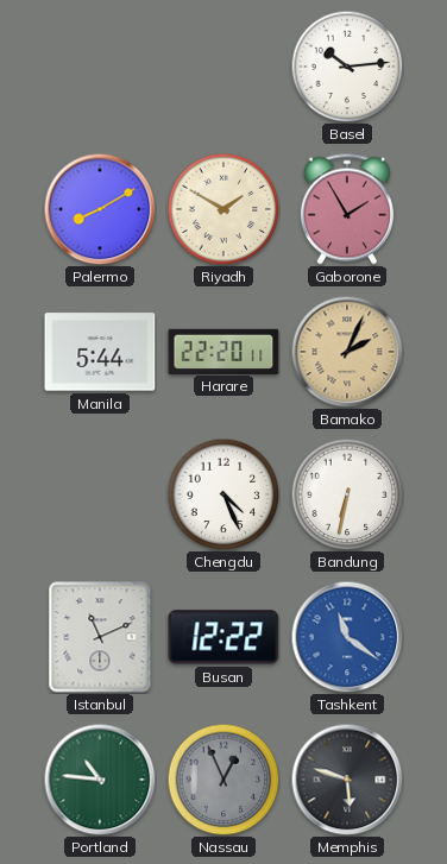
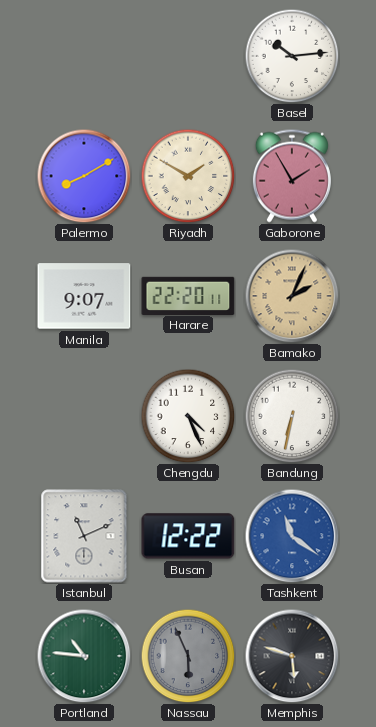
Manila: 5:44 -> 9:07
Nassau: 12:56 -> 5:56
